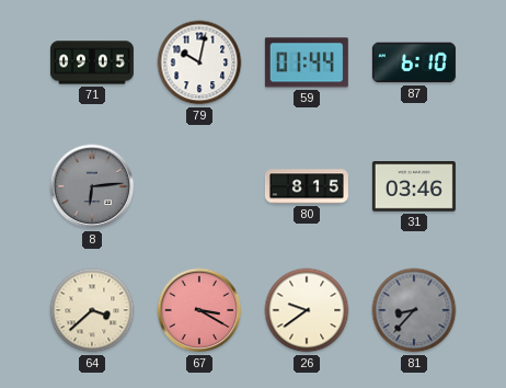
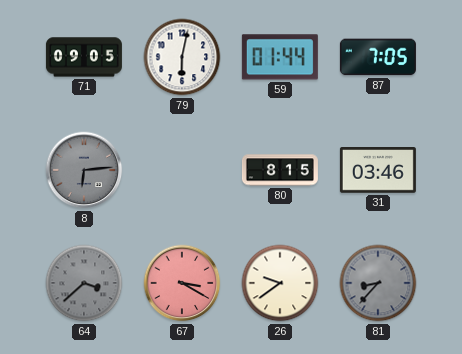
79: 10:02 -> 6:02
87: 6:10 -> 7:05
64 dial: cream -> grey
